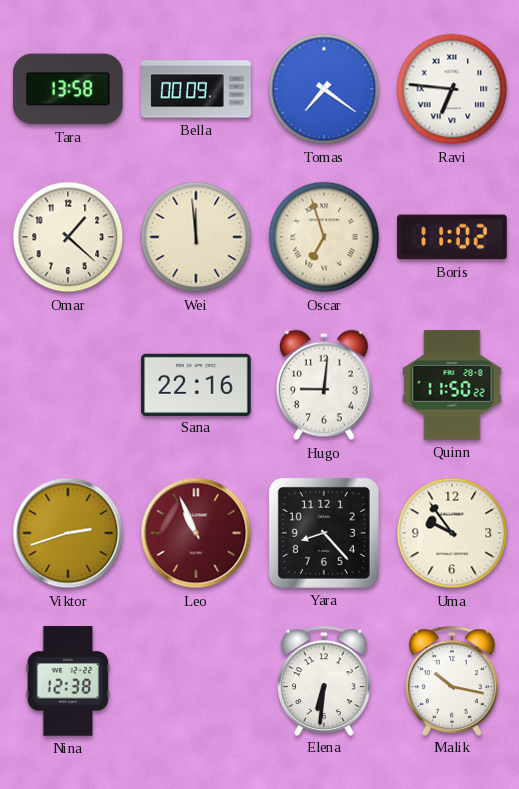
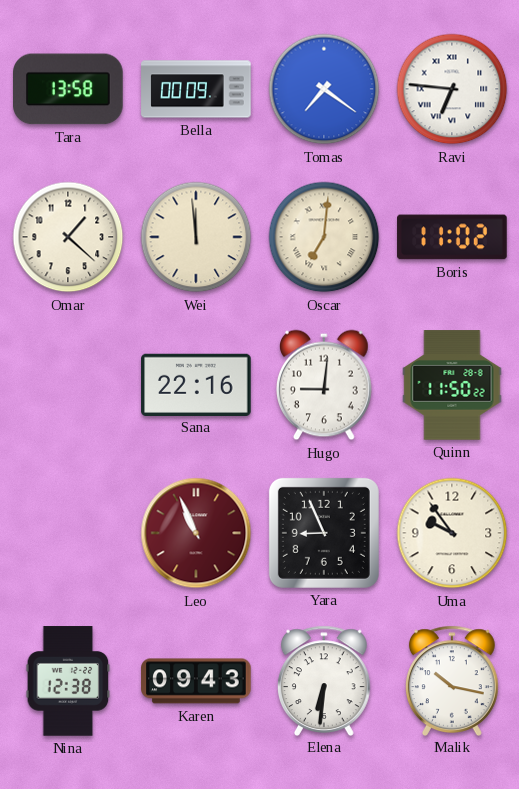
Oscar: 6:57 -> 7:01
Viktor: 2:42 -> none
Yara: 8:23 -> 8:56
Karen: none -> 09:43
